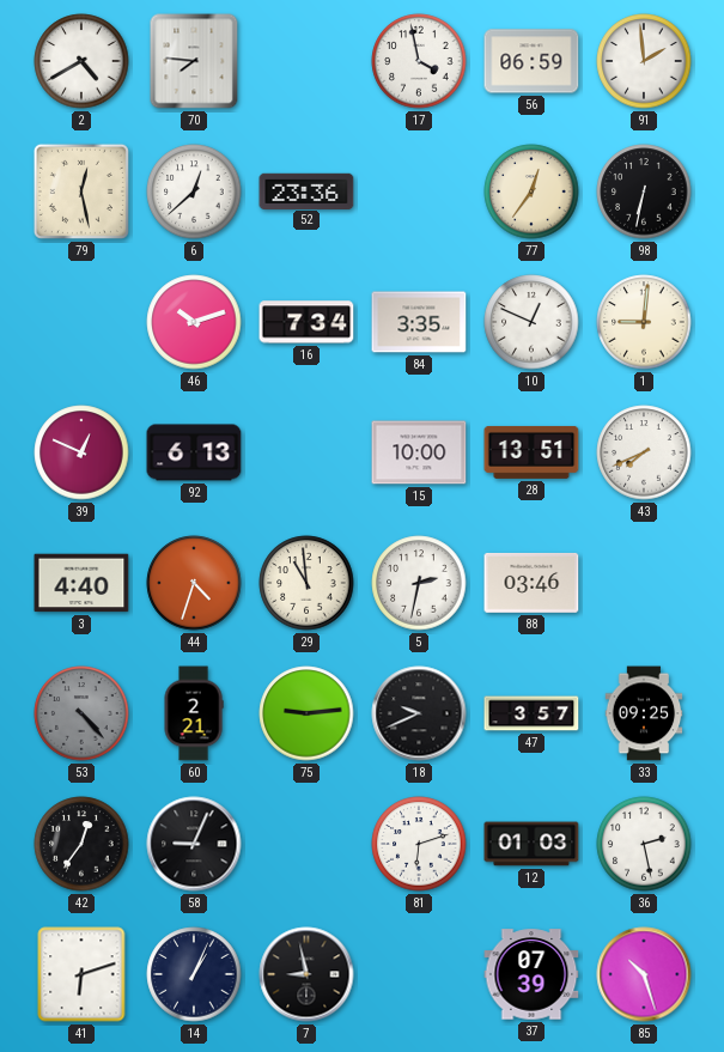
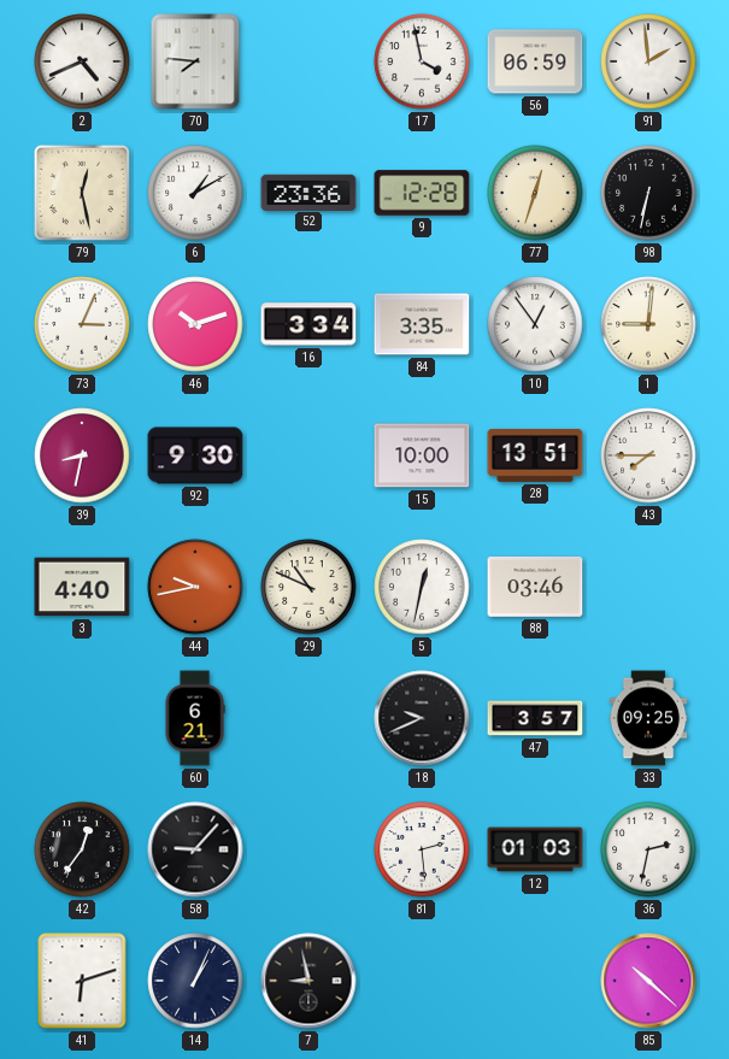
2: 4:40 -> 4:41
6: 12:38 -> 1:10
9: none -> 12:28
77: 12:36 -> 12:33
73: none -> 3:04
16: 7:34 -> 3:34
10: 12:49 -> 12:54
39: 12:49 -> 8:32
92: 6:13 -> 9:30
43: 7:41 -> 7:45
44: 4:33 -> 9:43
29: 10:59 -> 10:49
5: 2:32 -> 12:32
53: 4:23 -> none
60: 2:21 -> 6:21
75: 9:14 -> none
58: 9:04 -> 9:07
81: 6:12 -> 2:29
36: 2:28 -> 2:32
37: 07:39 -> none
85: 10:27 -> 10:22
